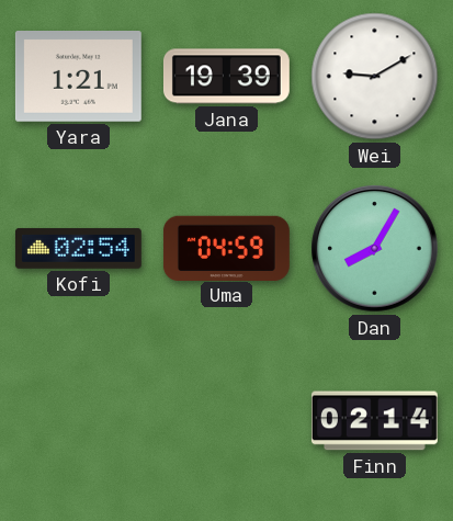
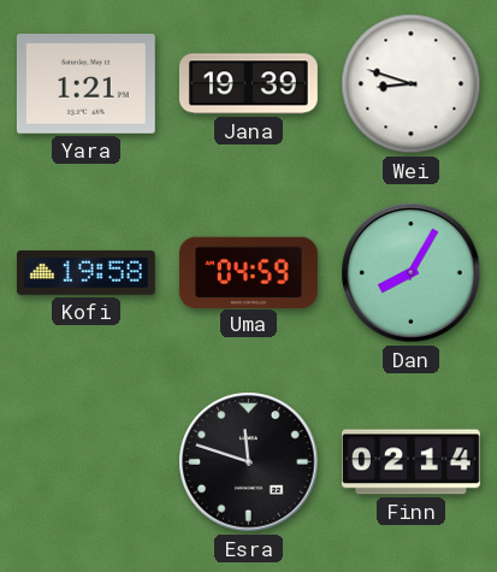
Wei: 9:10 -> 8:48
Kofi: 02:54 -> 19:58
Esra: none -> 11:48
